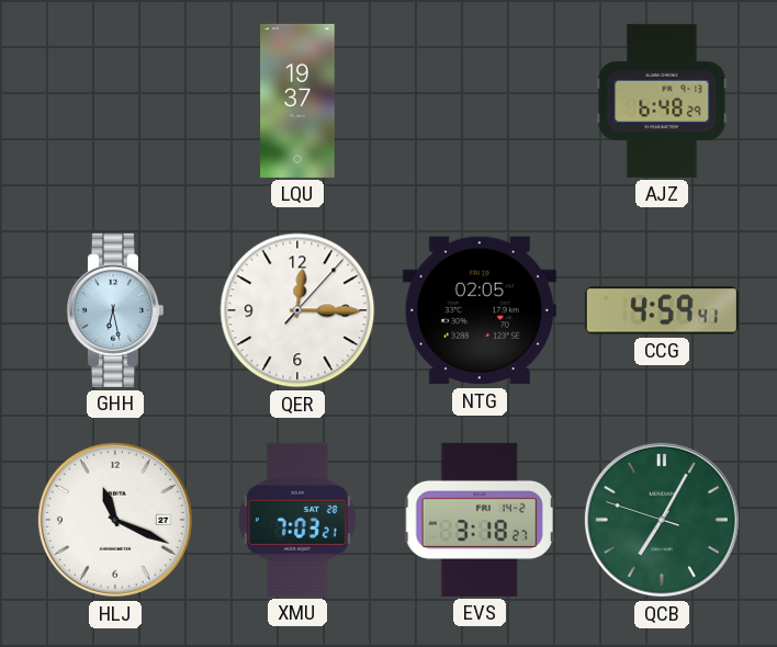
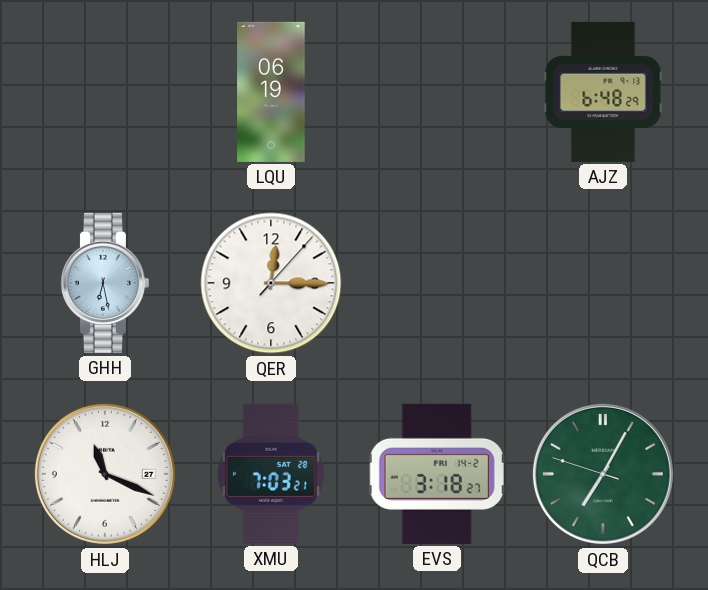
LQU: 19:37 -> 06:19
NTG: 02:05 -> none
CCG: 4:59 -> none
